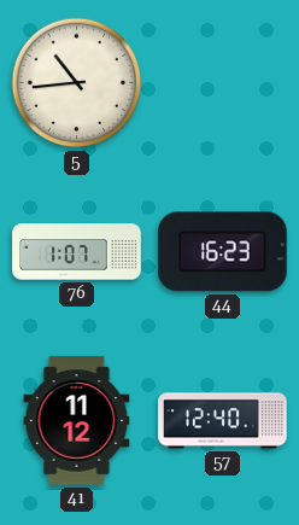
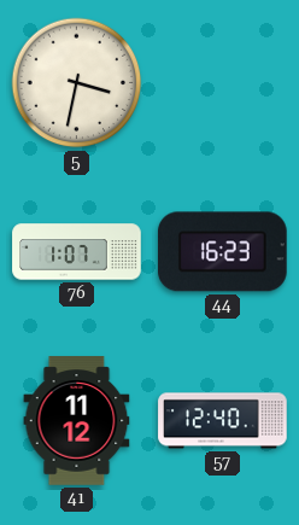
5: 10:44 -> 3:32
